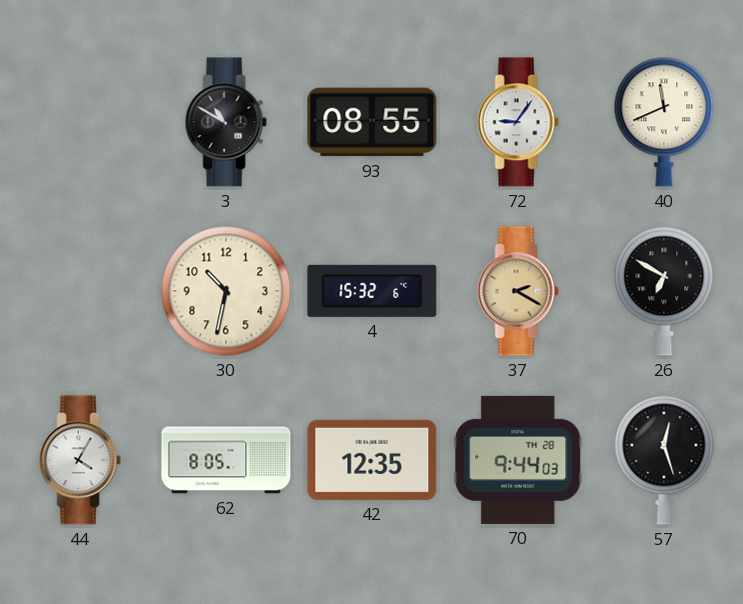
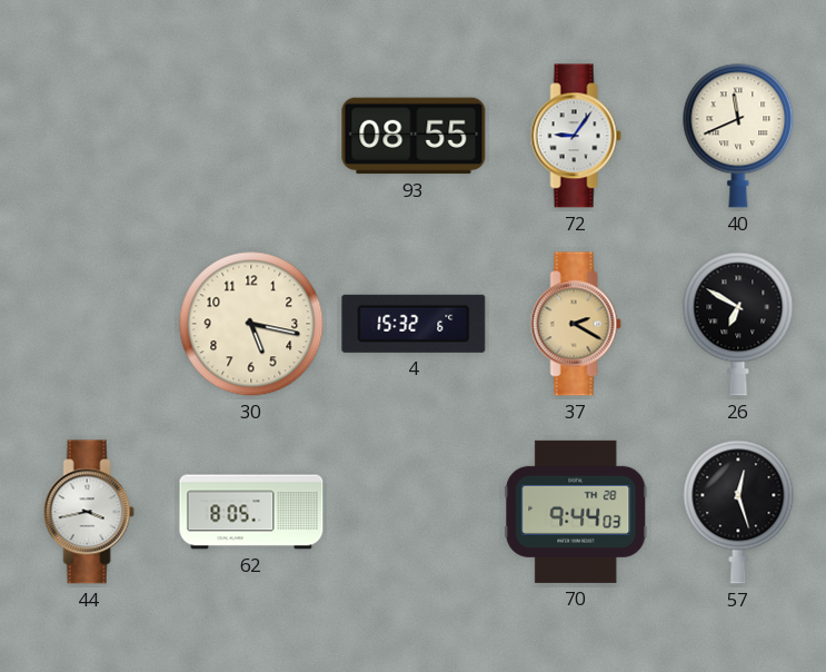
3: 10:50 -> none
30: 10:32 -> 5:17
44: 4:05 -> 3:43
42: 12:35 -> none
